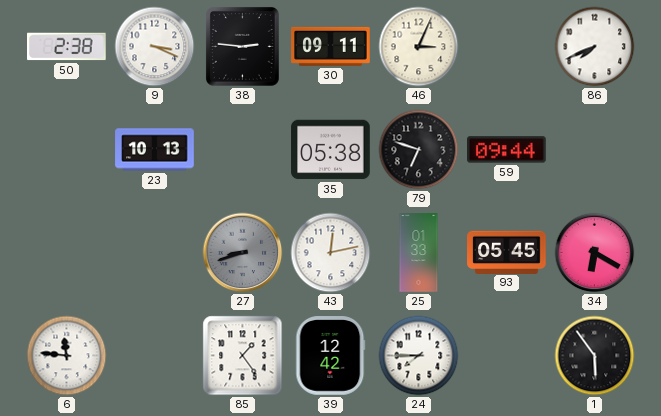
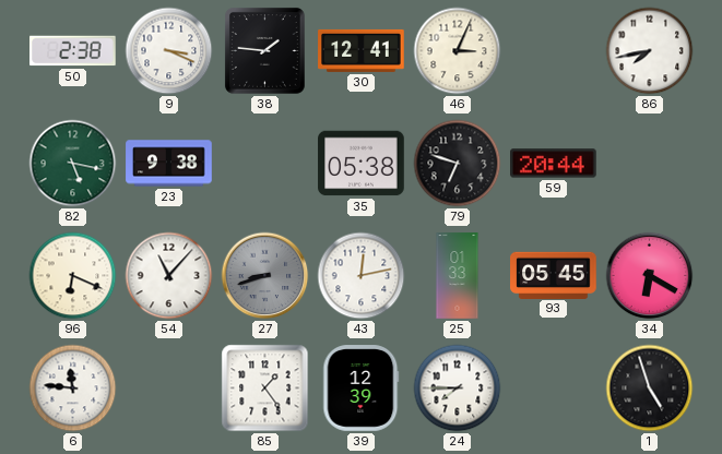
38: 2:46 -> 1:46
30: 09:11 -> 12:41
86: 7:41 -> 7:43
82: none -> 5:17
23: 10:13 -> 9:38
59: 09:44 -> 20:44
96: none -> 6:19
54: none -> 11:07
39: 12:42 -> 12:39
1: 5:54 -> 4:57
